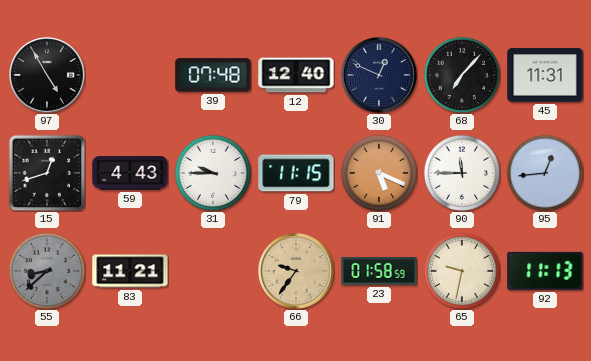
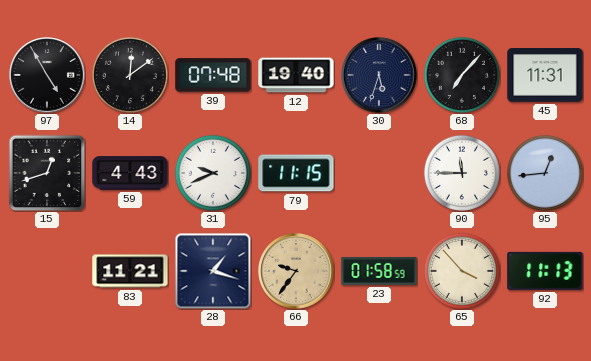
14: none -> 12:09
12: 12:40 -> 19:40
30: 12:49 -> 5:33
31: 9:45 -> 9:41
91: 5:19 -> none
55: 8:38 -> none
28: none -> 1:18
65: 9:32 -> 3:53
